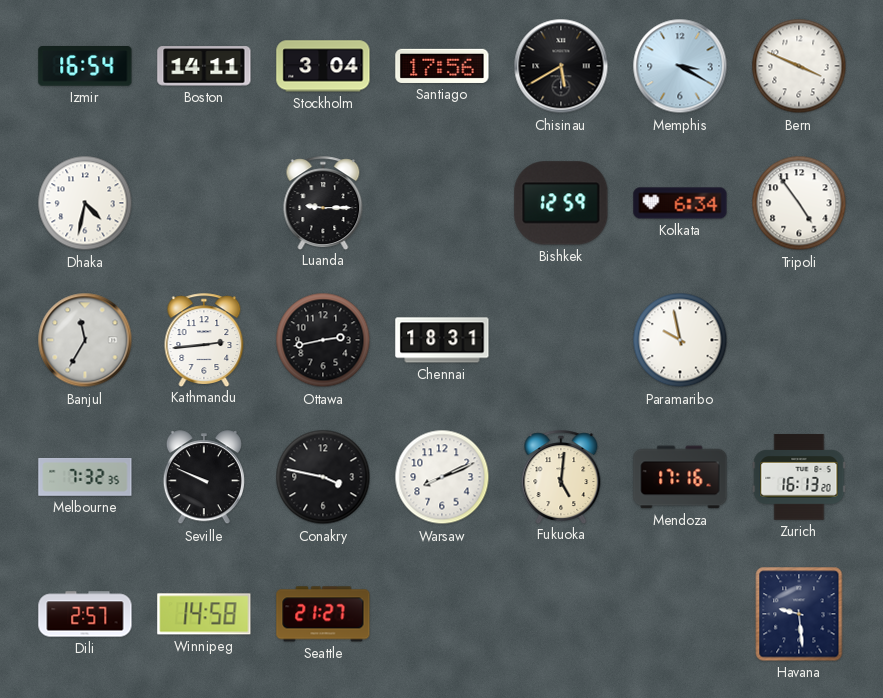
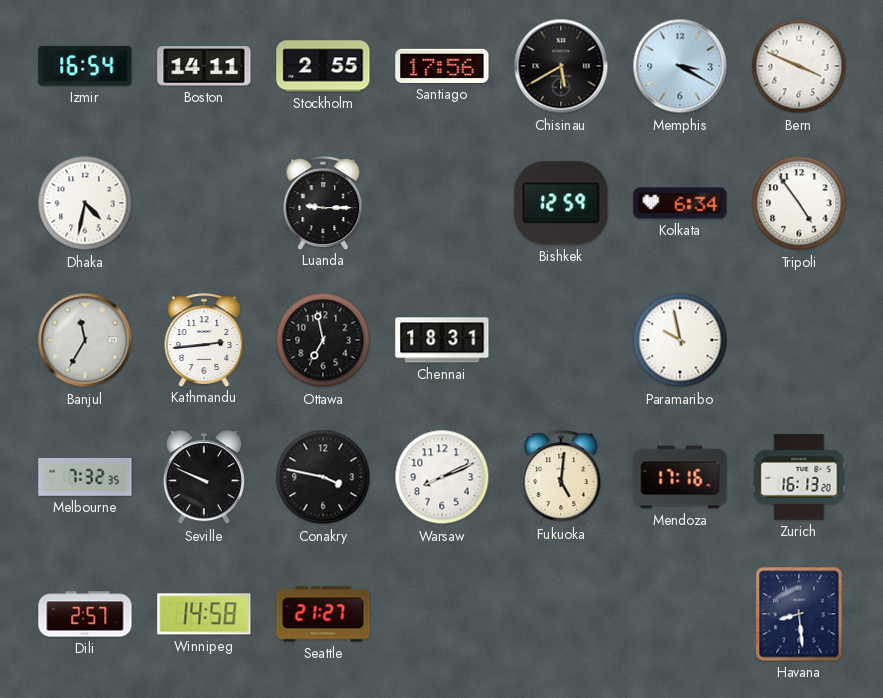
Stockholm: 3:04 -> 2:55
Ottawa: 2:43 -> 6:58
Havana: 9:29 -> 8:29
